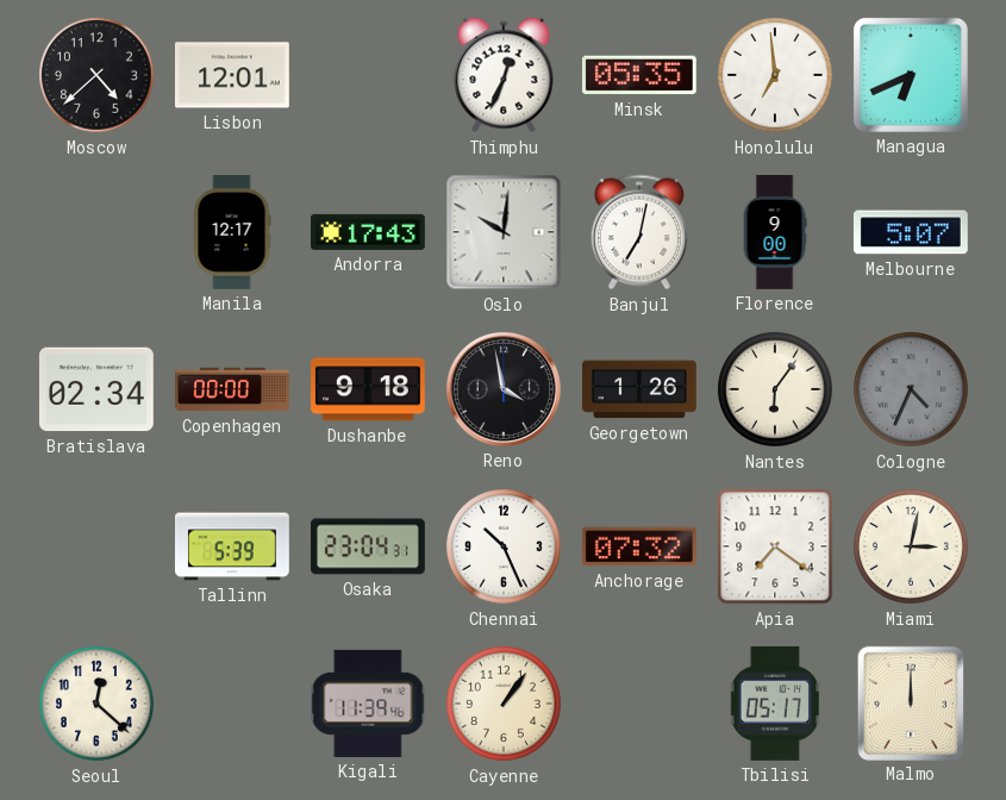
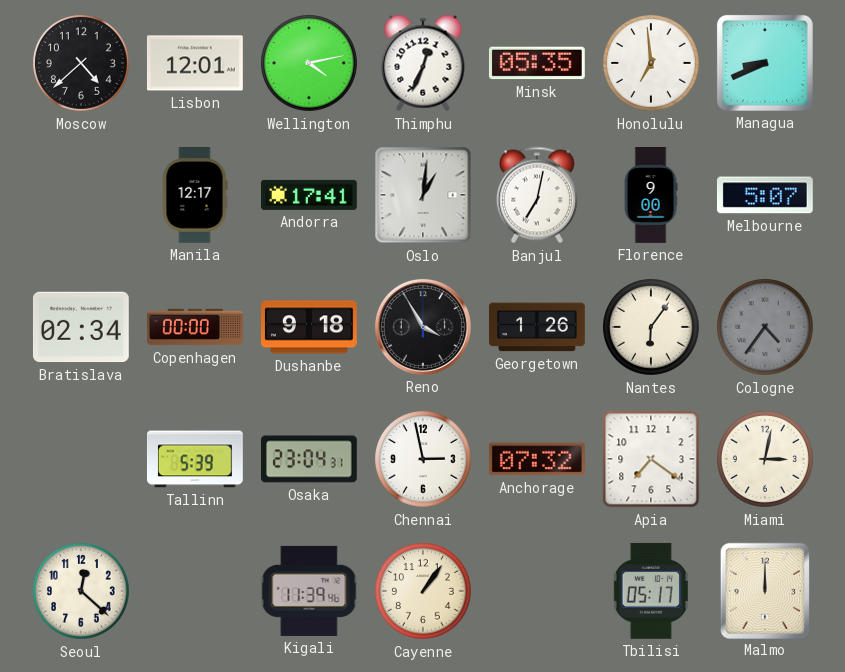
Wellington: none -> 4:13
Managua: 6:41 -> 8:41
Andorra: 17:43 -> 17:41
Oslo: 10:01 -> 1:01
Reno: 3:58 -> 3:55
Cologne: 4:34 -> 4:36
Chennai: 10:26 -> 2:58
